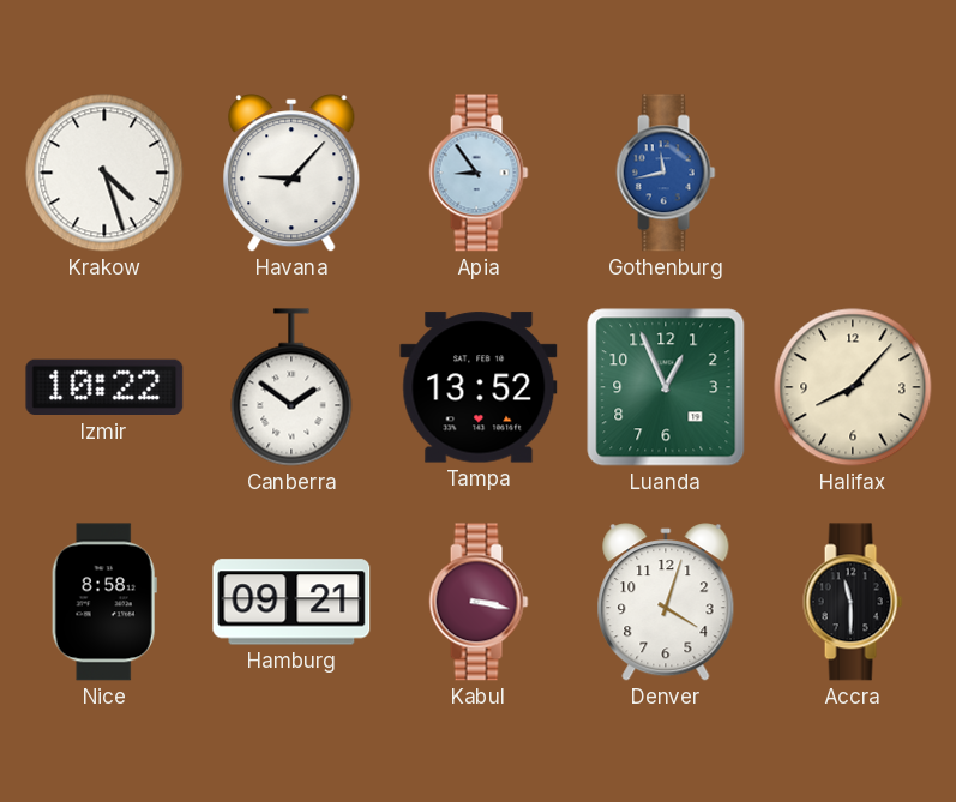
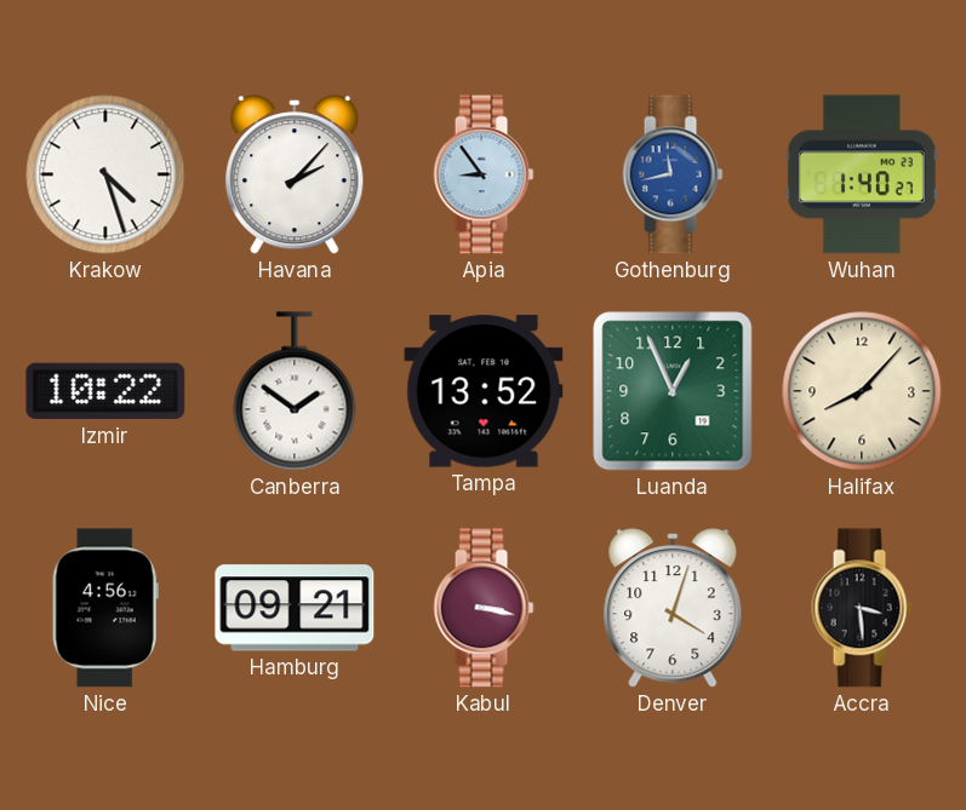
Havana: 9:07 -> 2:07
Wuhan: none -> 1:40
Nice: 8:58 -> 4:56
Accra: 11:30 -> 3:29
